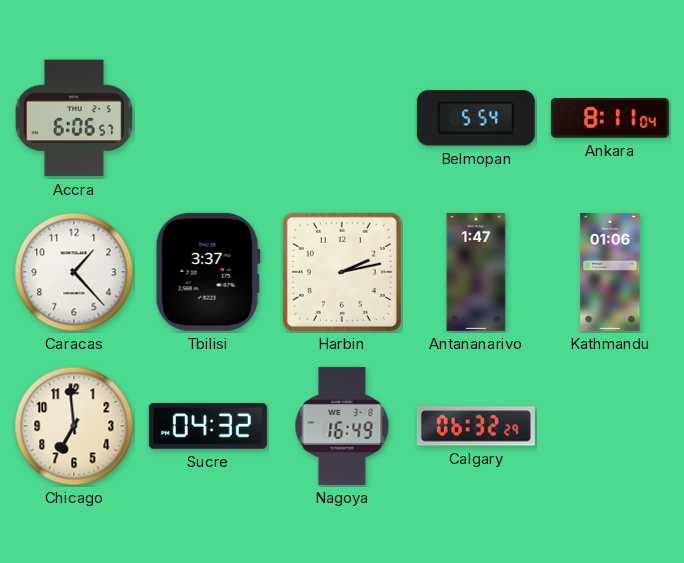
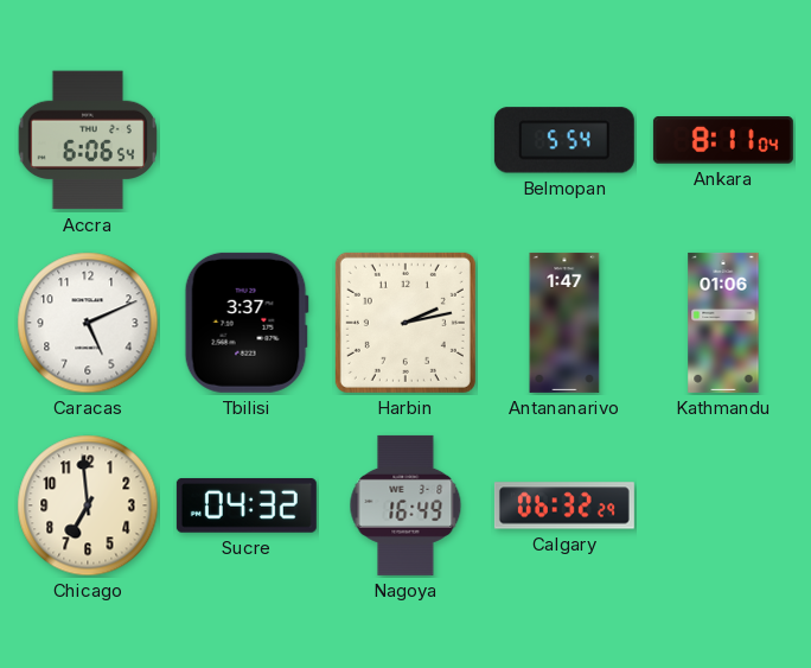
Accra: 6:06:57 -> 6:06:54
Caracas: 1:23 -> 5:11
